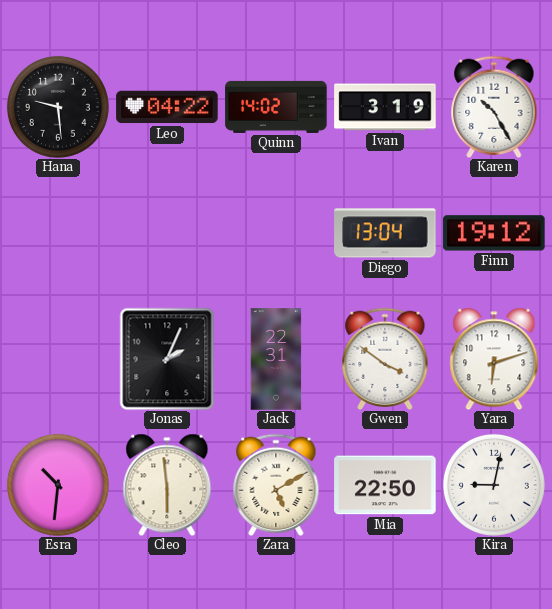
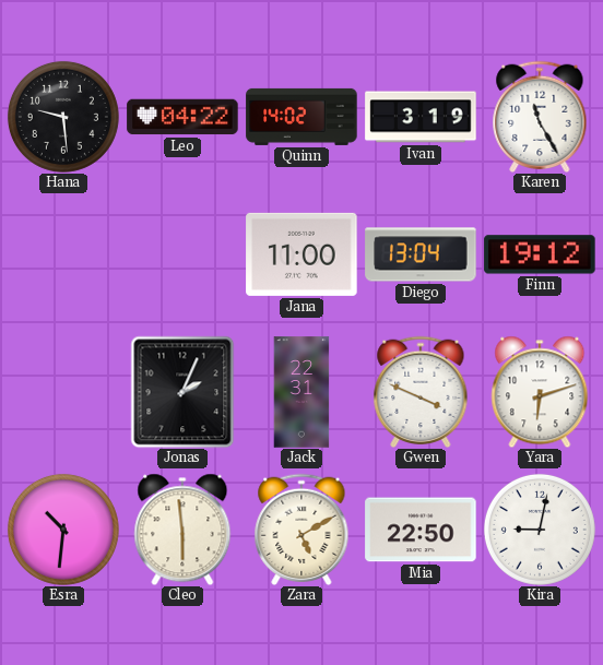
Karen: 10:25 -> 11:25
Jana: none -> 11:00
Gwen: 3:51 -> 3:49
